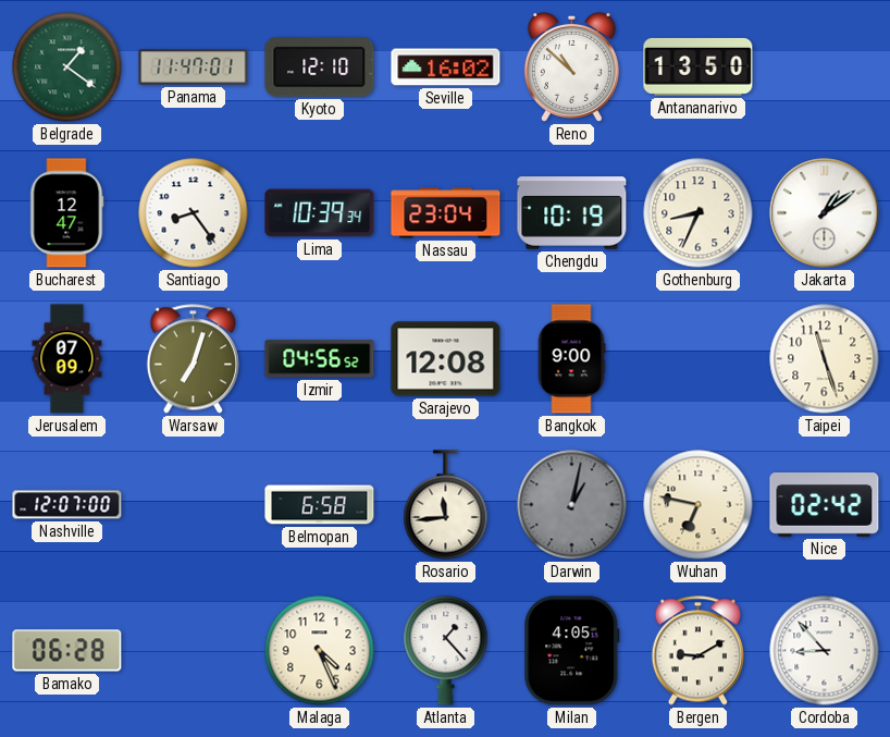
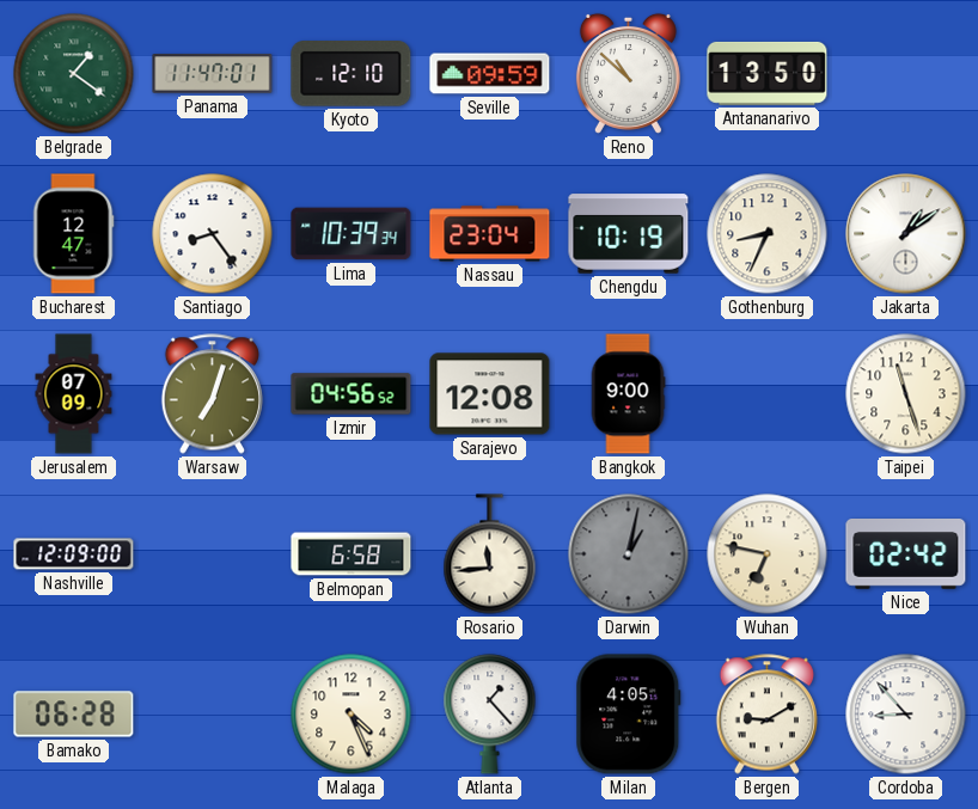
Seville: 16:02 -> 09:59
Nashville: 12:07 -> 12:09
